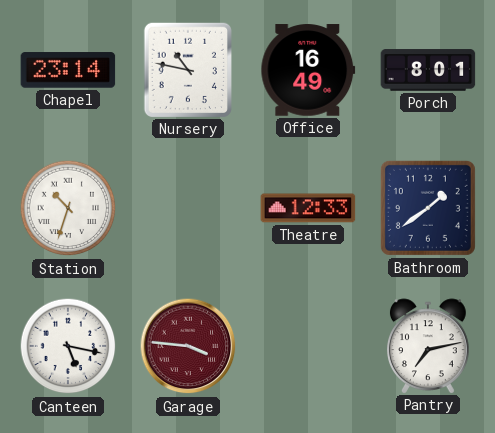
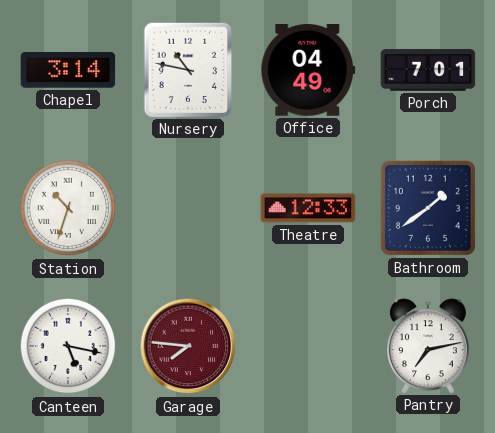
Chapel: 23:14 -> 3:14
Office: 16:49 -> 04:49
Porch: 8:01 -> 7:01
Garage: 3:46 -> 7:46
